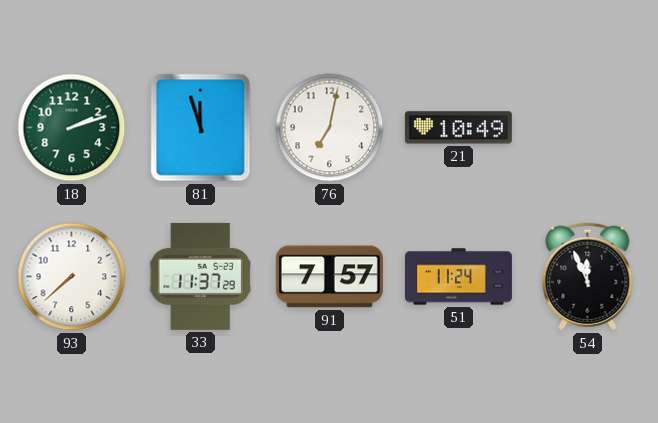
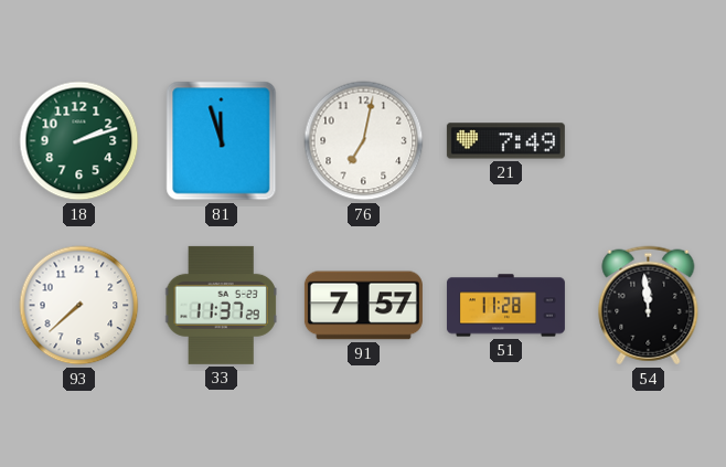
21: 10:49 -> 7:49
51: 11:24 -> 11:28
54: 11:56 -> 11:59
